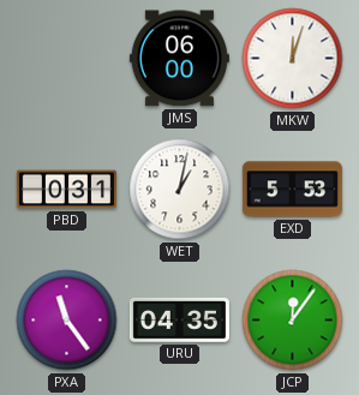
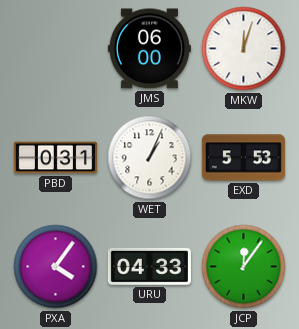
WET: 1:02 -> 1:04
PXA: 11:24 -> 4:06
URU: 04:35 -> 04:33
